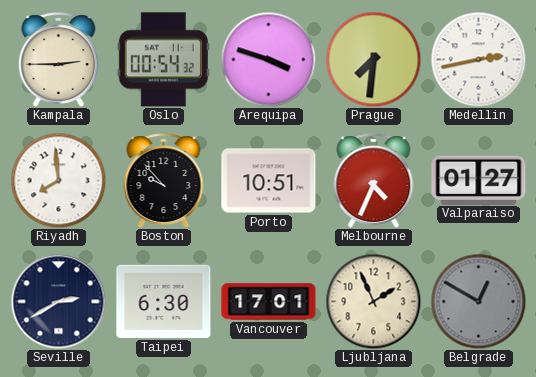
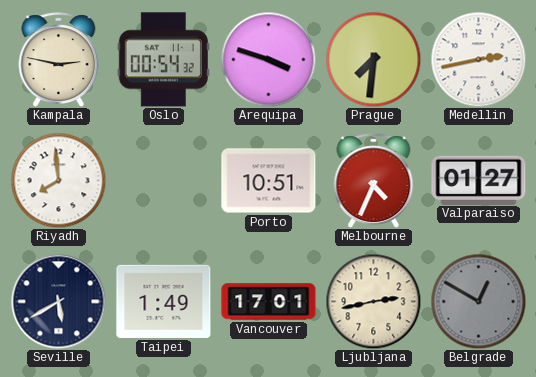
Kampala: 2:45 -> 2:47
Boston: 9:53 -> none
Seville: 2:40 -> 5:40
Taipei: 6:30 -> 1:49
Ljubljana: 1:56 -> 2:43
